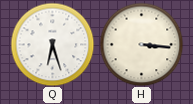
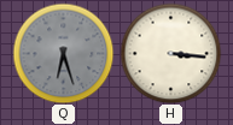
Q dial: white -> grey
